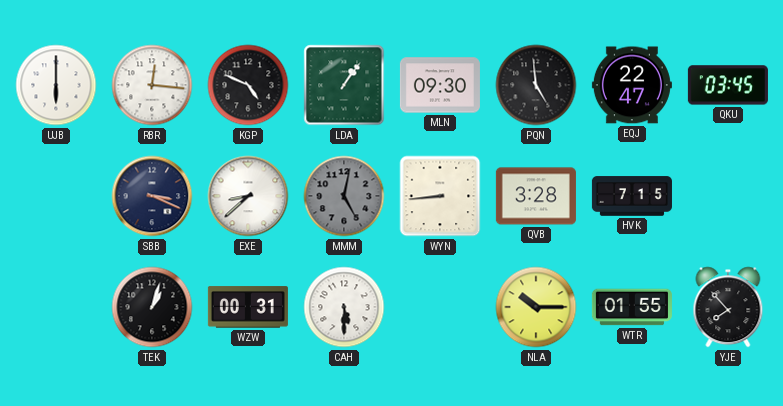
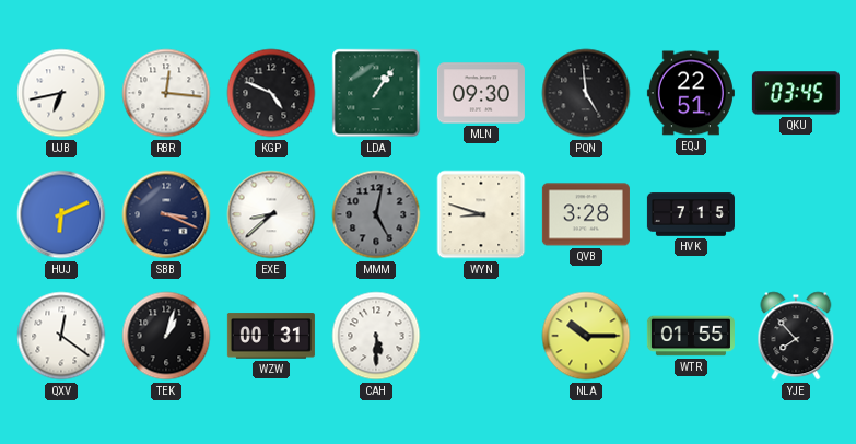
UJB: 6:00 -> 6:43
EQJ: 22:47 -> 22:51
HUJ: none -> 6:11
WYN: 8:44 -> 8:48
QXV: none -> 12:21
